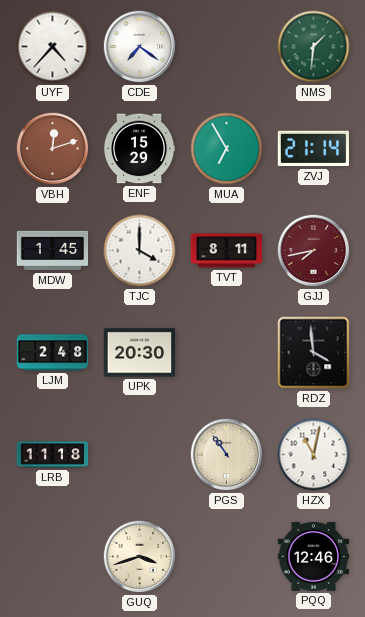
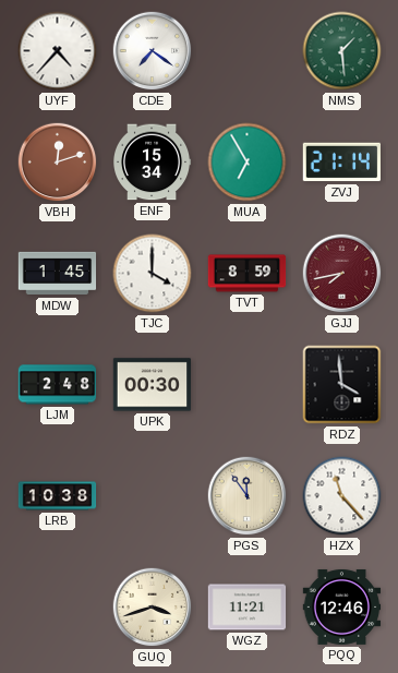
NMS: 1:31 -> 1:29
ENF: 15:29 -> 15:34
TVT: 8:11 -> 8:59
UPK: 20:30 -> 00:30
LRB: 11:18 -> 10:38
PGS: 10:54 -> 11:54
HZX: 11:02 -> 11:23
WGZ: none -> 11:21
